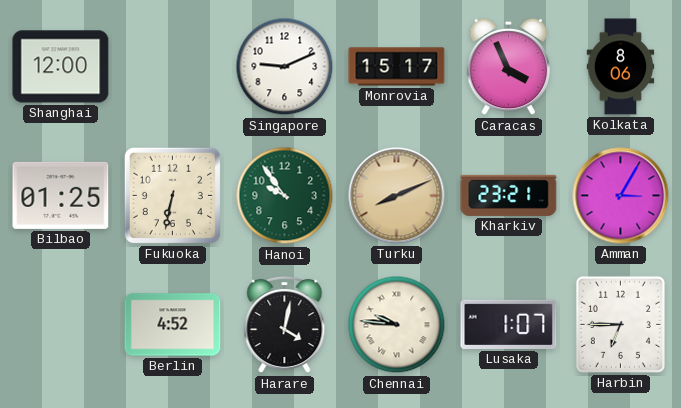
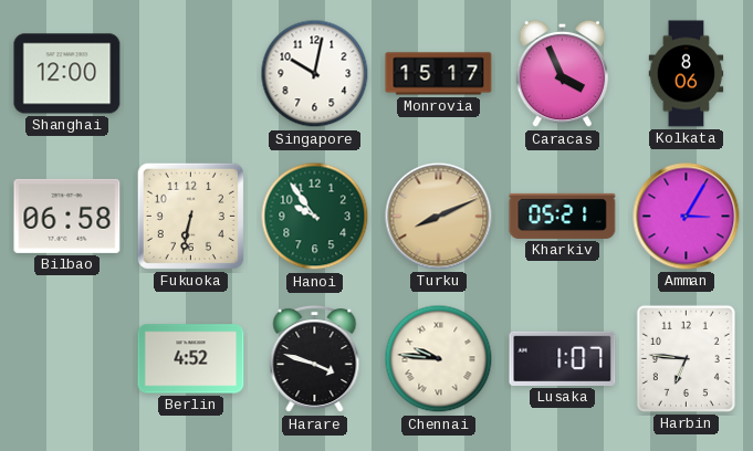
Singapore: 9:11 -> 10:02
Bilbao: 01:25 -> 06:58
Kharkiv: 23:21 -> 05:21
Harare: 4:02 -> 3:48
Harbin: 6:45 -> 6:46
